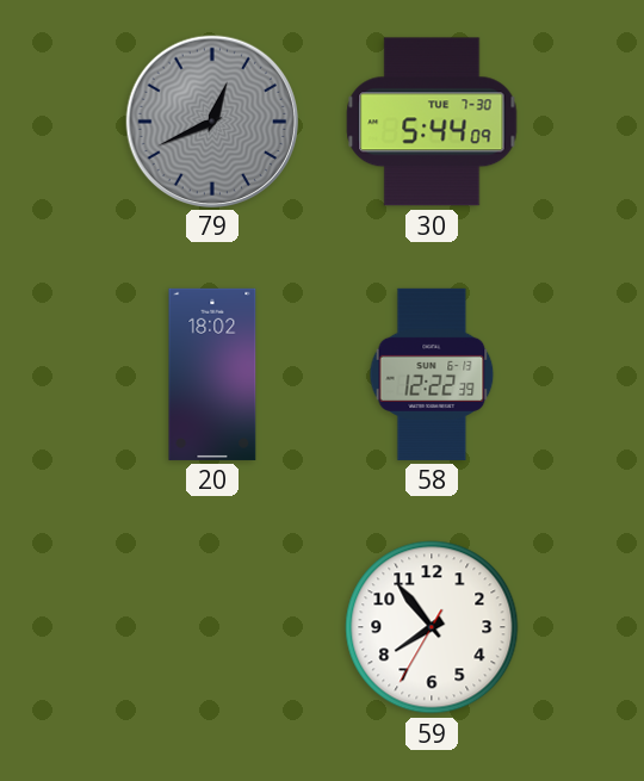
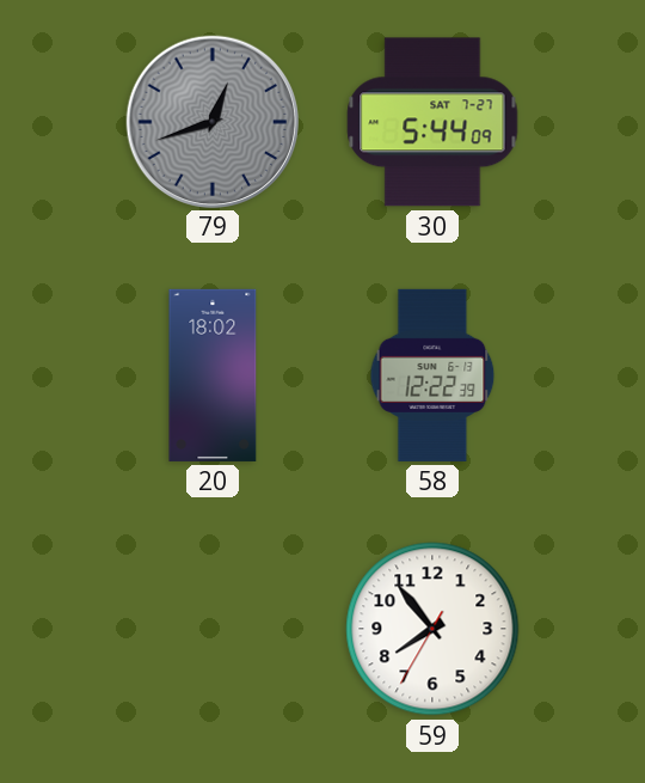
79: 12:41 -> 12:42
30 date: TUE 7-30 -> SAT 7-27
